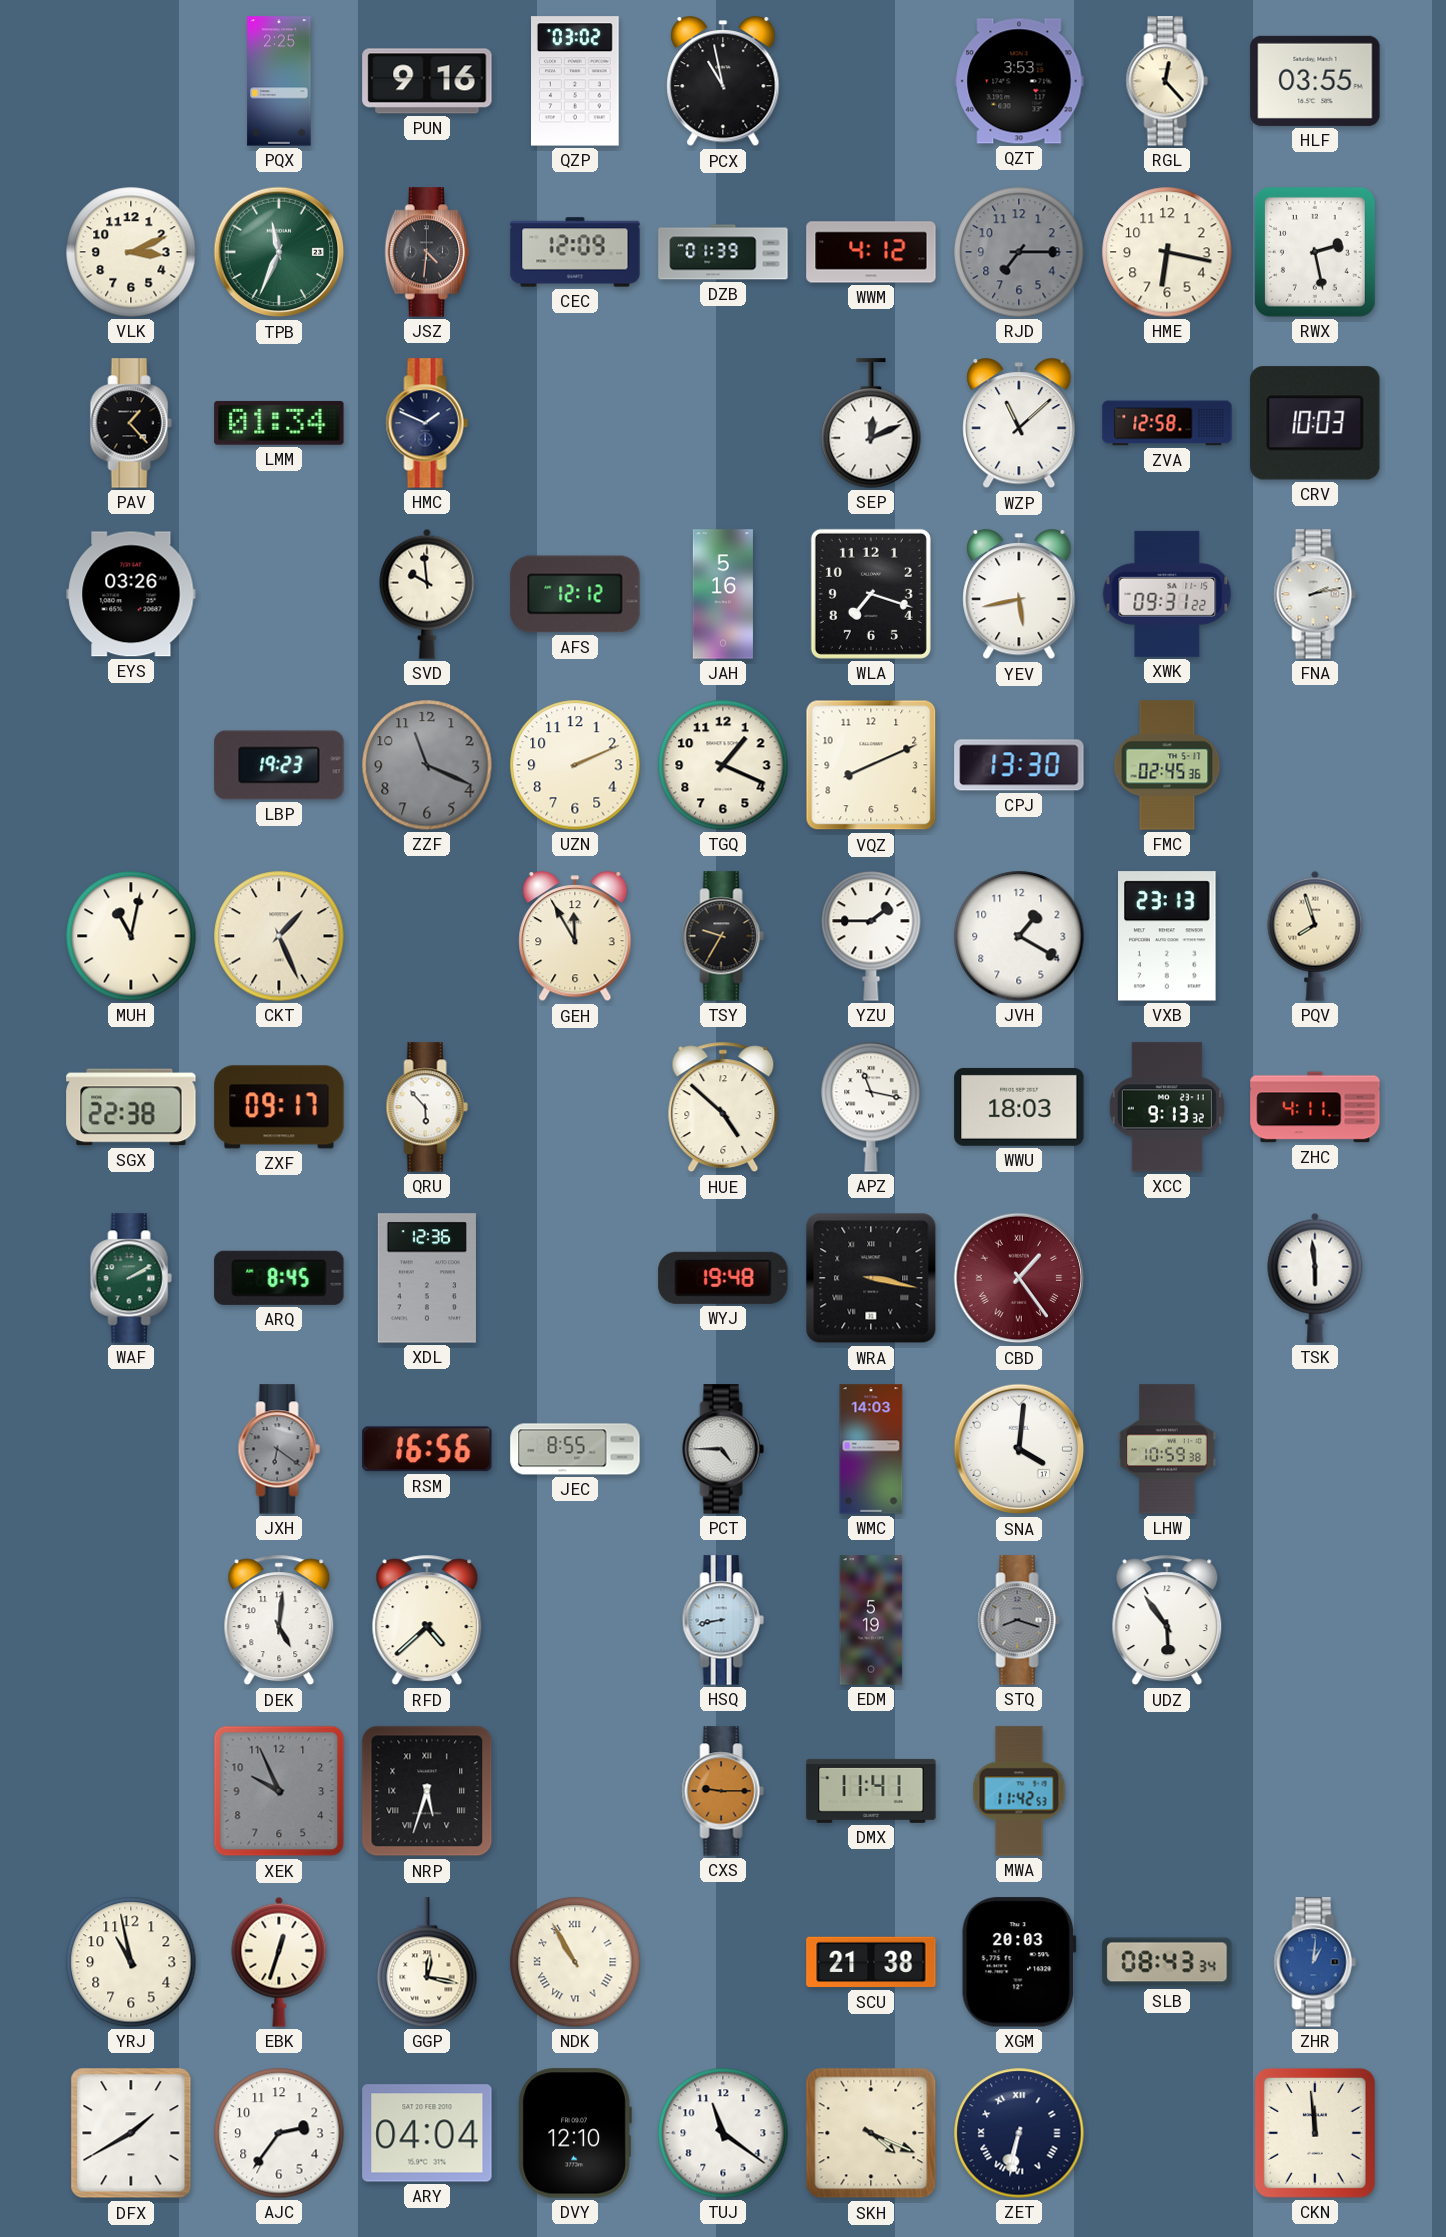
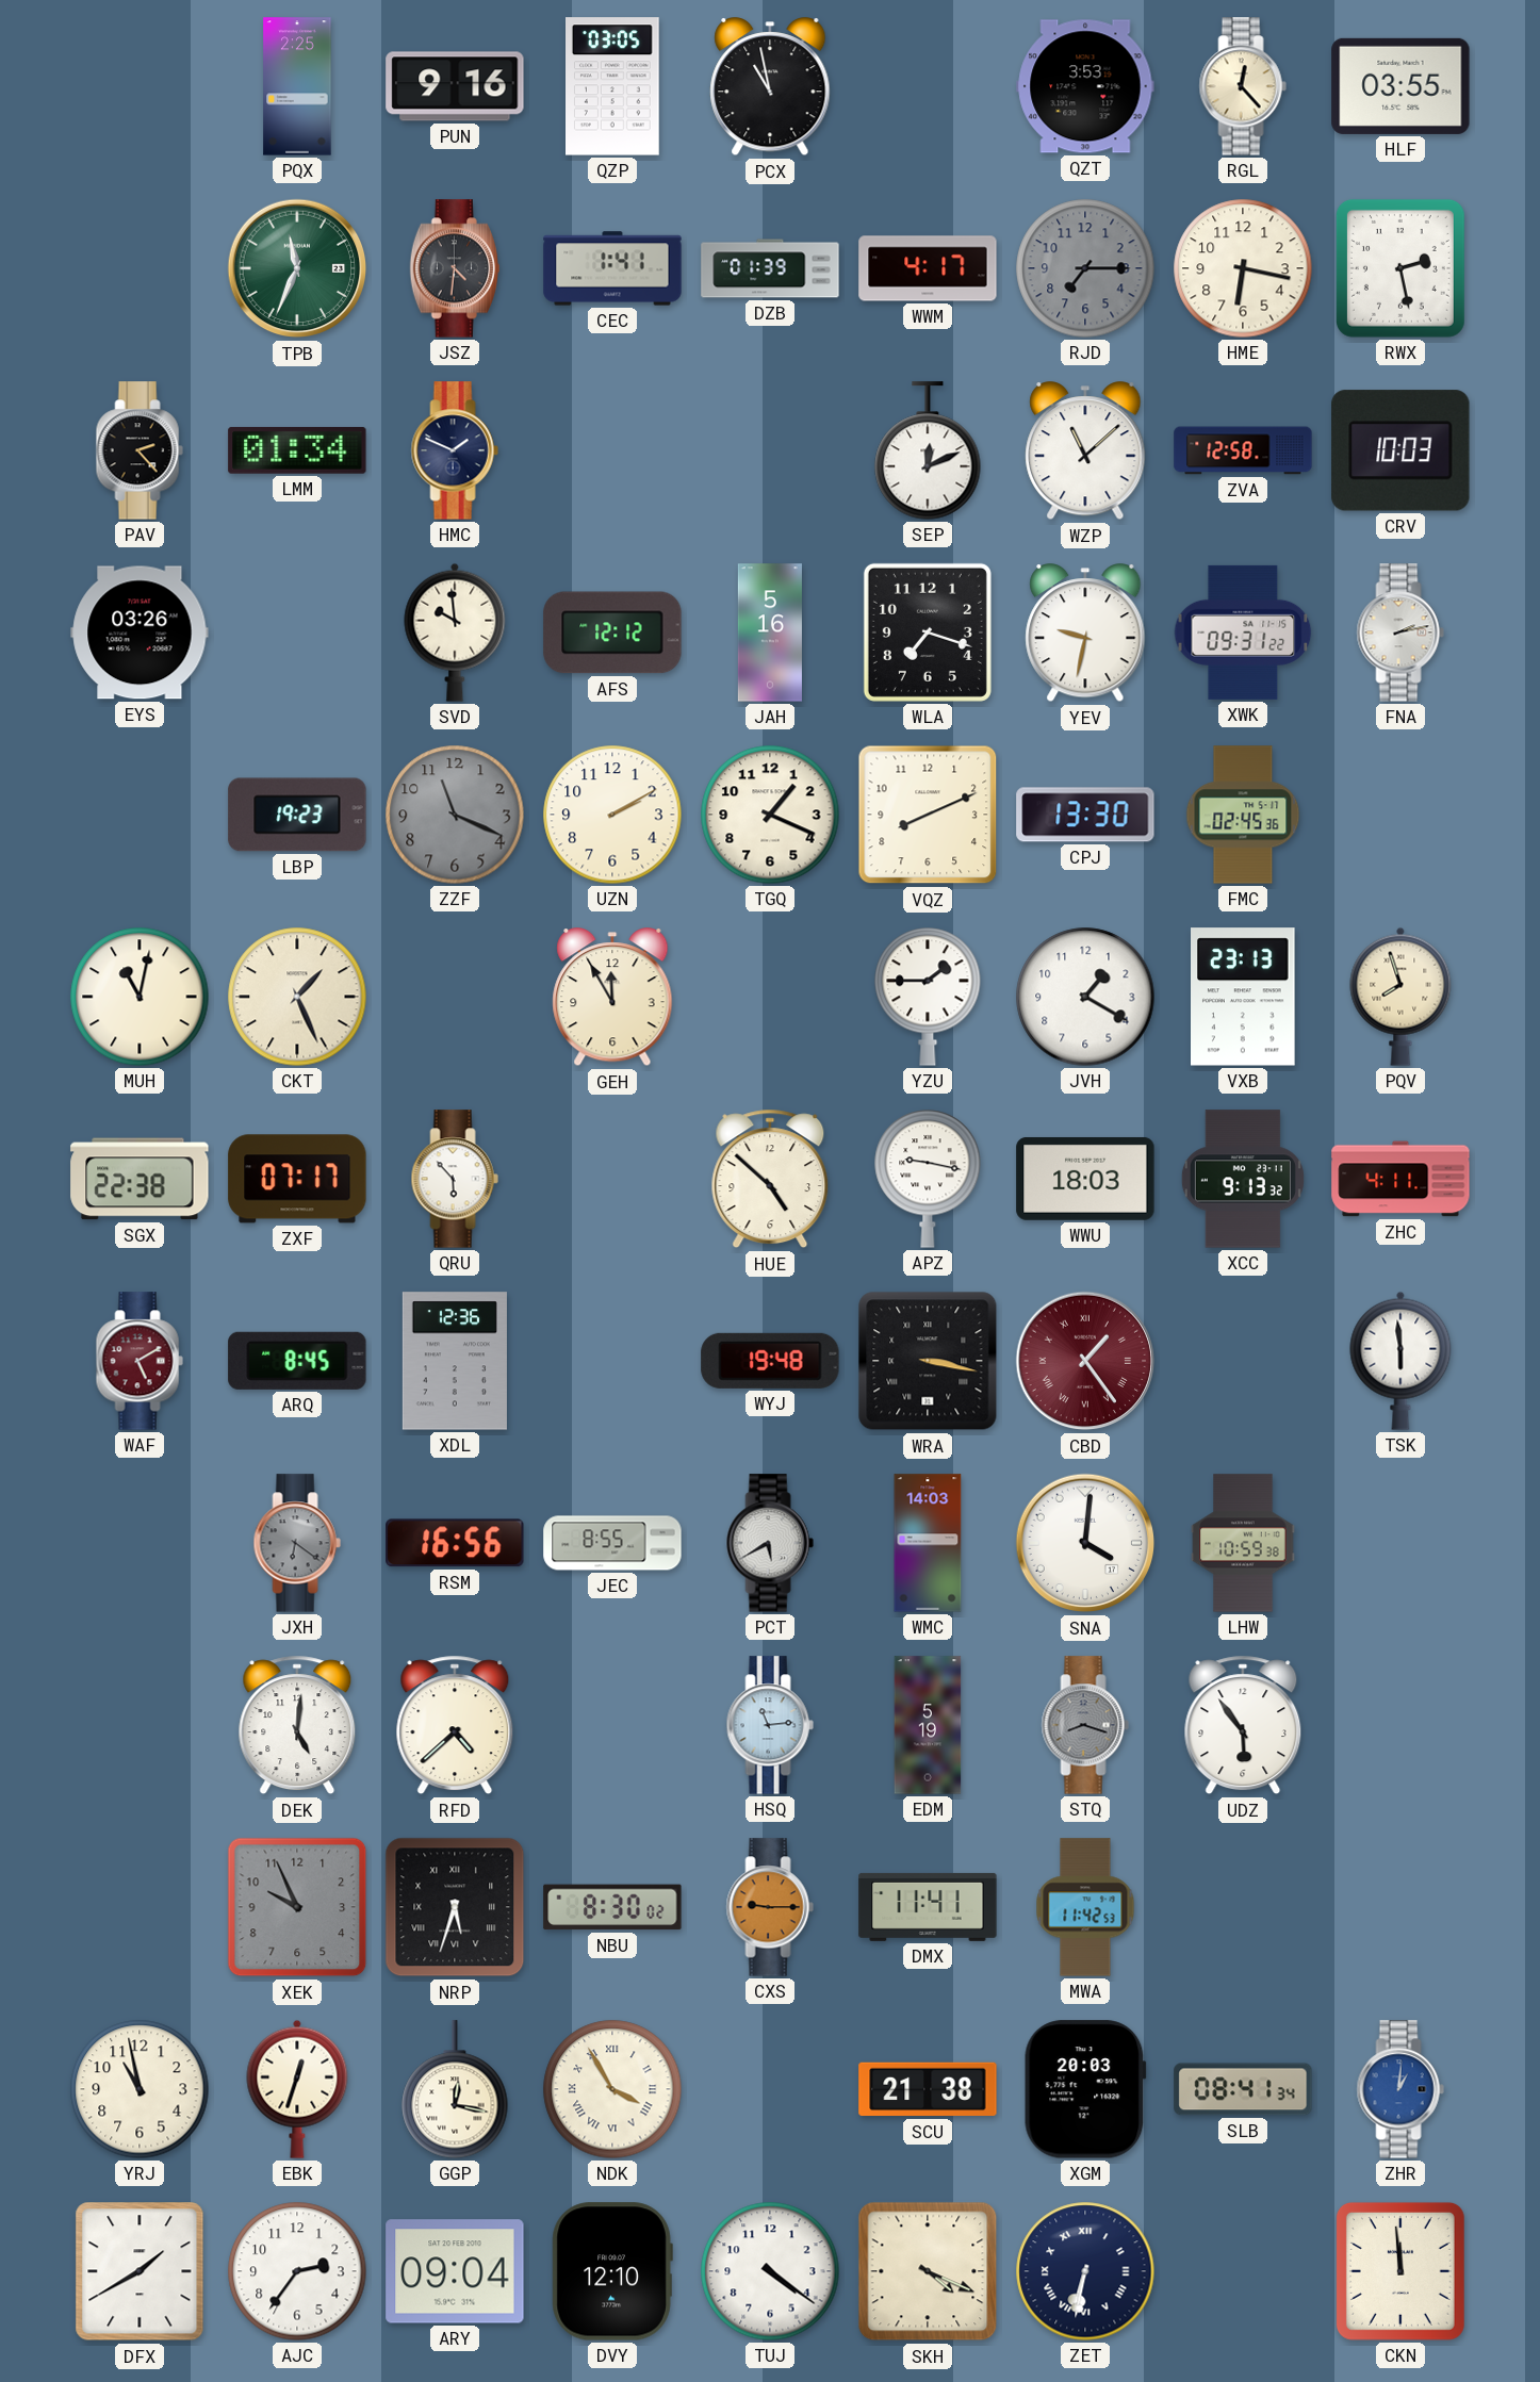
QZP: 03:02 -> 03:05
VLK: 3:11 -> none
CEC: 12:09 -> 1:41
WWM: 4:12 -> 4:17
PAV: 1:23 -> 2:23
YEV: 5:43 -> 9:32
UZN: 2:11 -> 2:10
TSY: 9:35 -> none
ZXF: 09:17 -> 07:17
APZ: 11:17 -> 9:17
WAF: 2:10 -> 5:10
WAF dial: green -> burgundy
PCT: 4:45 -> 5:40
HSQ: 8:43 -> 11:14
NBU: none -> 8:30
NDK: 10:55 -> 3:55
SLB: 08:43 -> 08:41
ARY: 04:04 -> 09:04
TUJ: 11:21 -> 4:21
